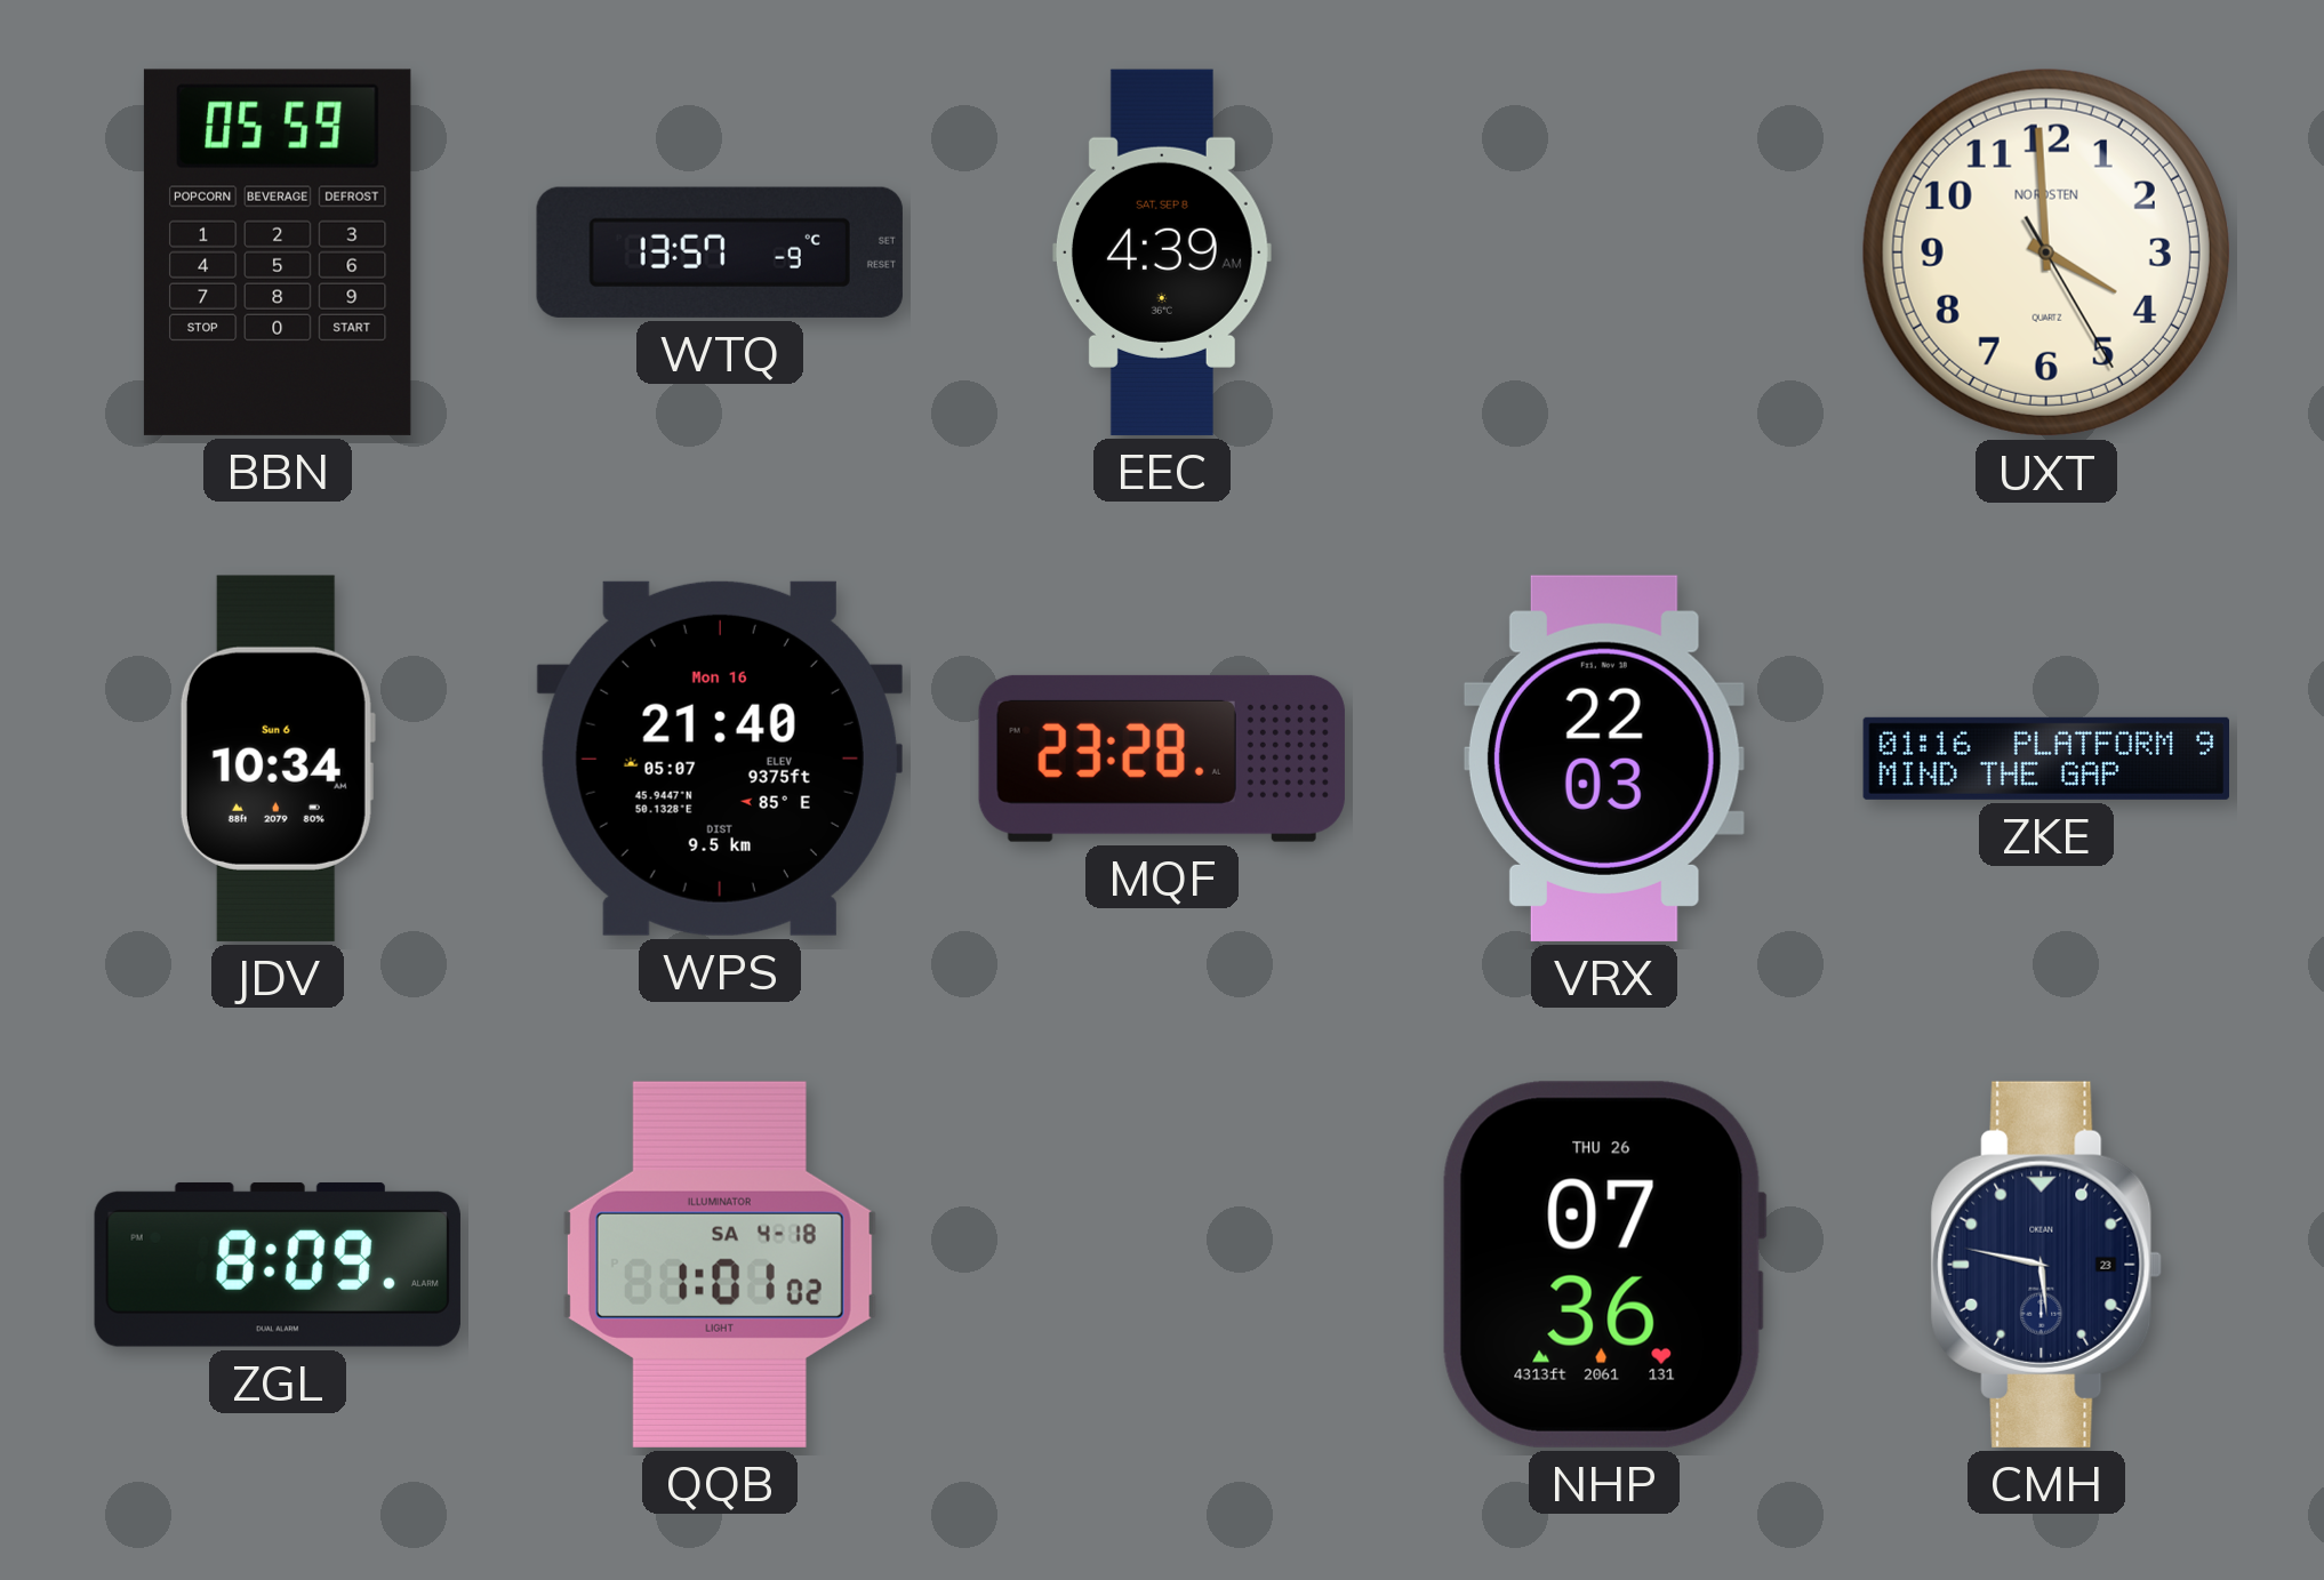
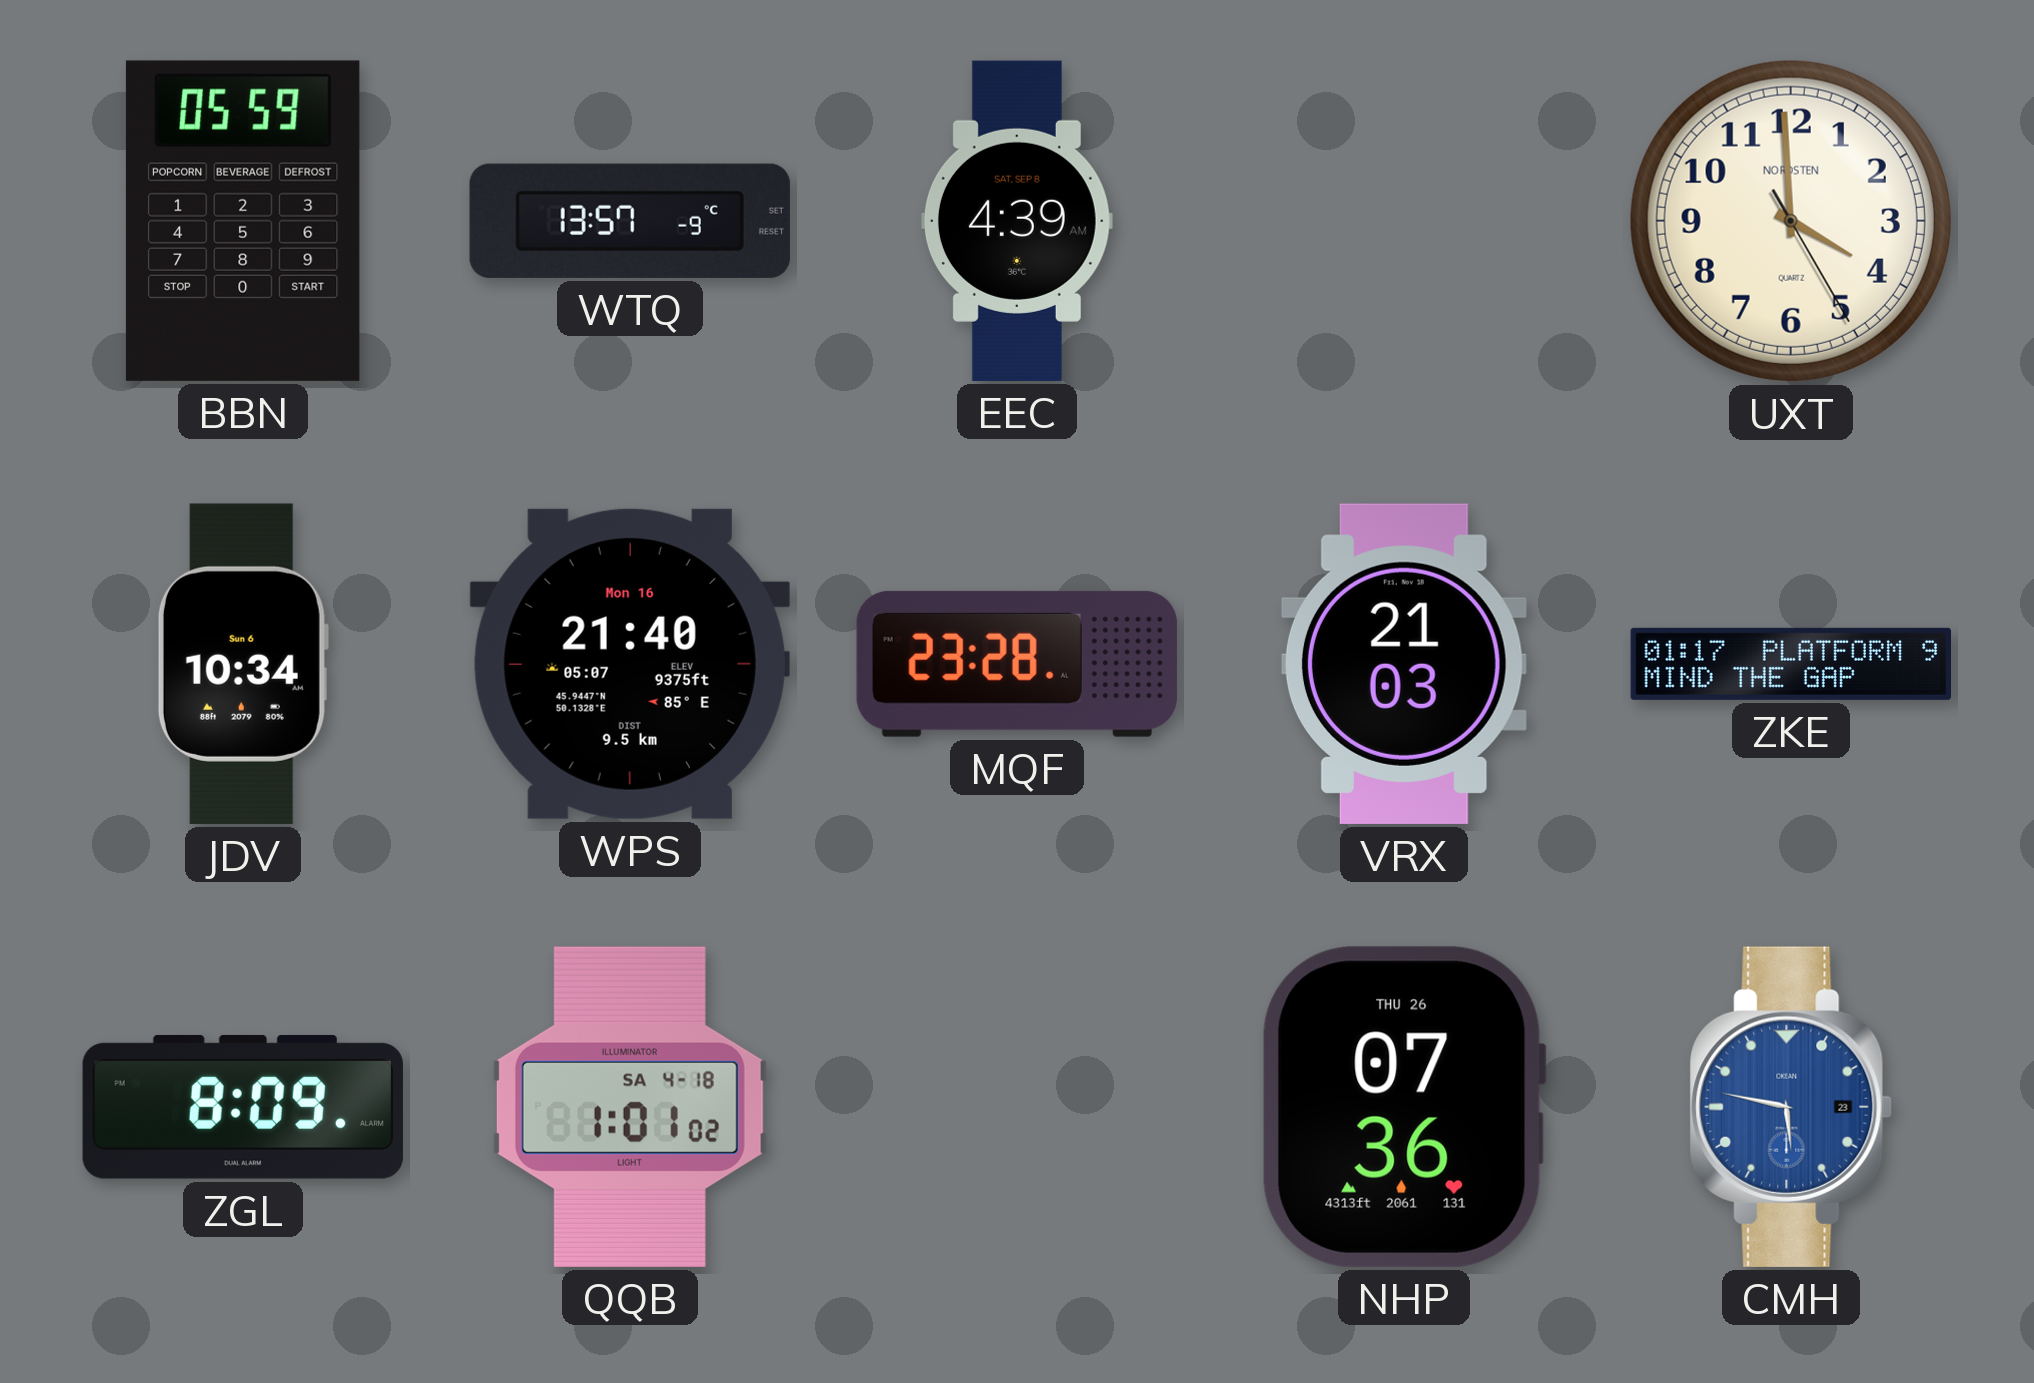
VRX: 22:03 -> 21:03
ZKE: 01:16 -> 01:17
CMH dial: navy -> blue
